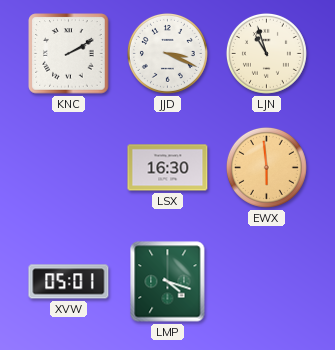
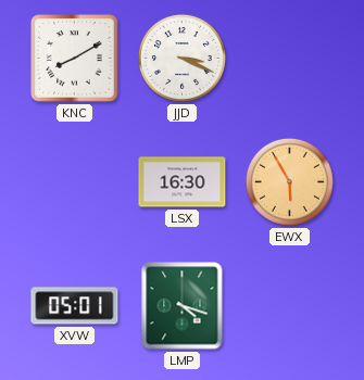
KNC: 2:10 -> 8:10
LJN: 10:57 -> none
EWX: 5:59 -> 5:55
